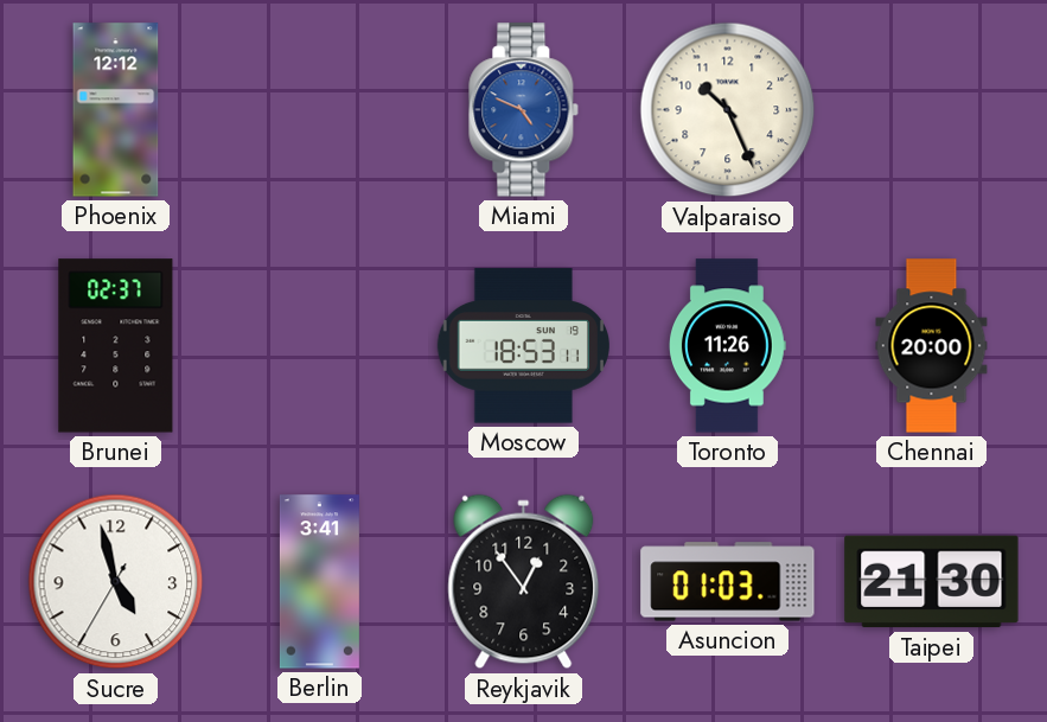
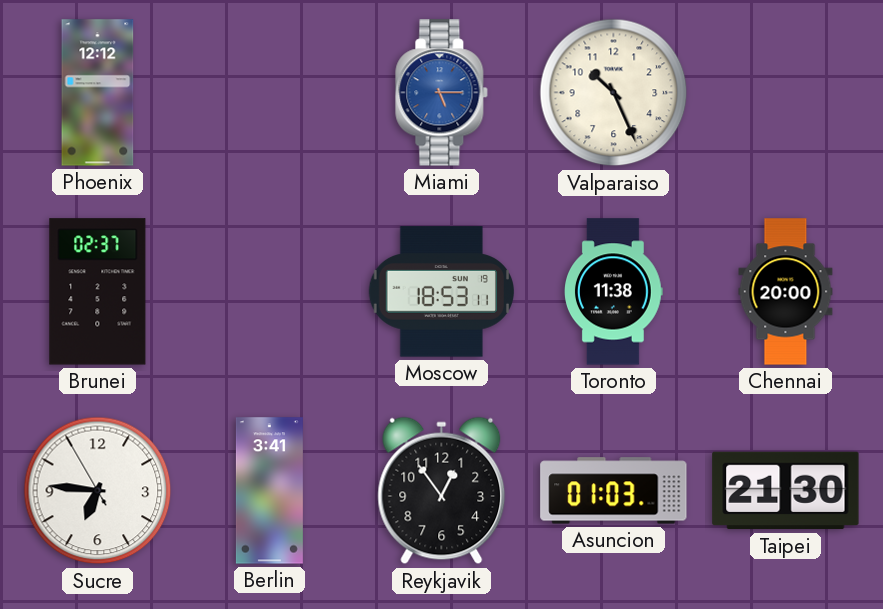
Miami: 4:49 -> 5:15
Toronto: 11:26 -> 11:38
Sucre: 4:57 -> 6:45
